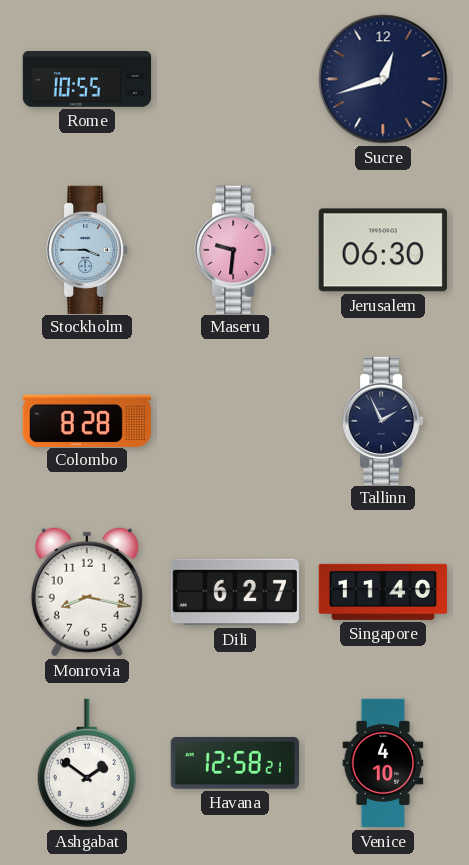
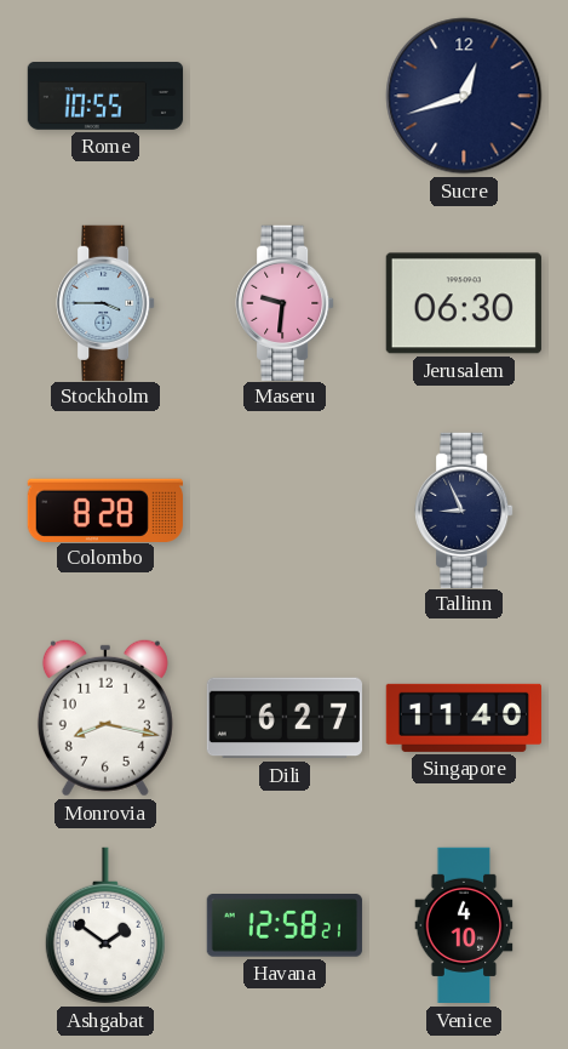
Tallinn: 1:56 -> 8:56
